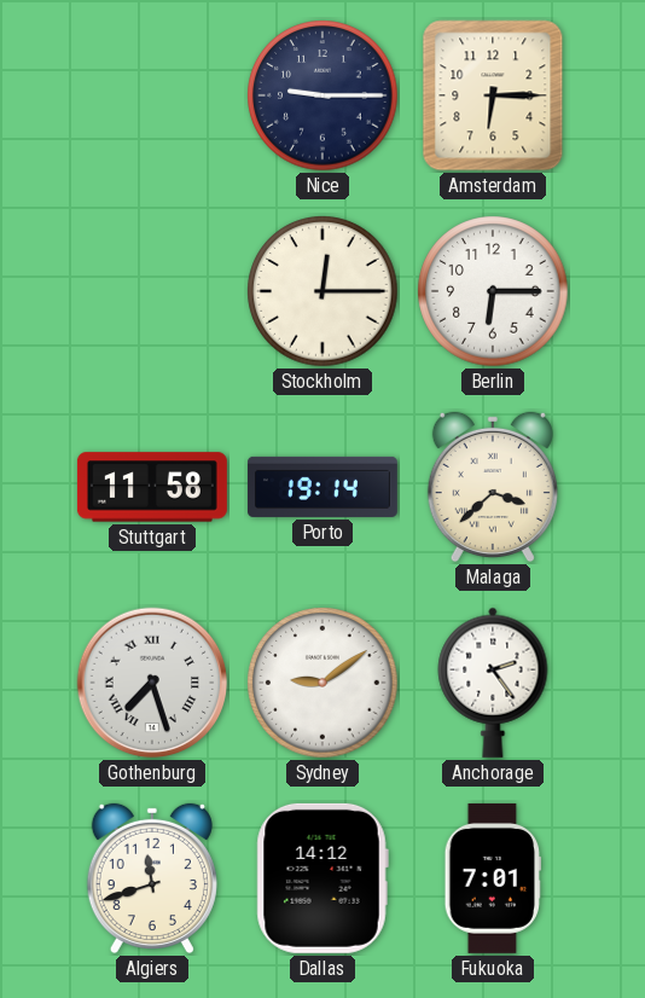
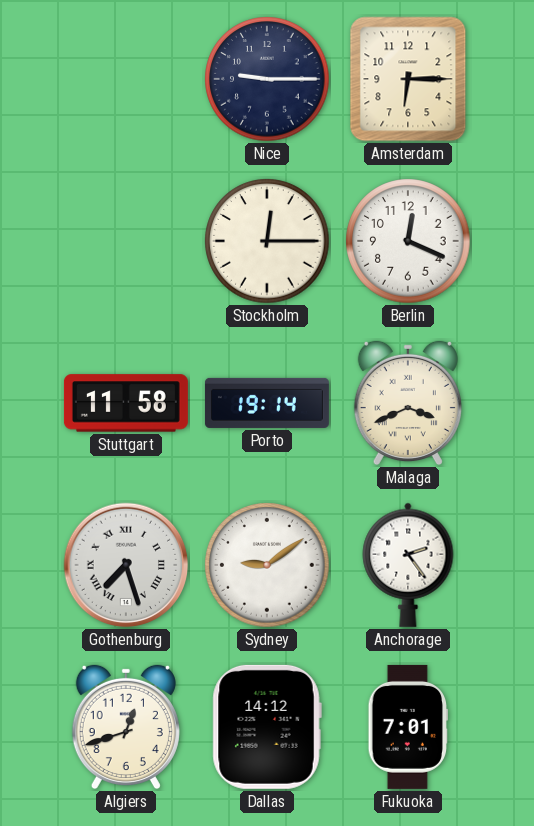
Berlin: 6:15 -> 12:19
Malaga: 3:38 -> 3:41
Algiers: 11:42 -> 12:42
